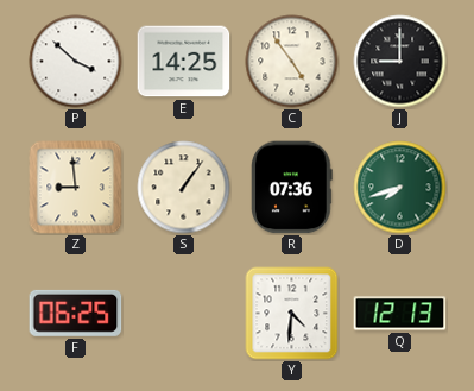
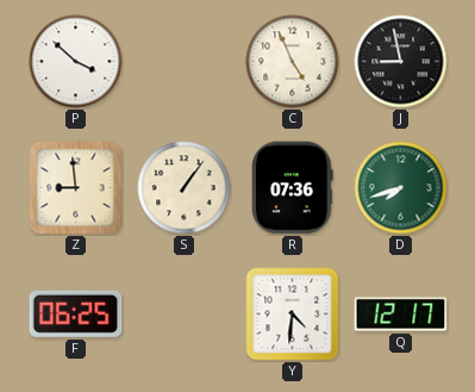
E: 14:25 -> none
C: 4:54 -> 4:56
J: 9:00 -> 8:58
Q: 12:13 -> 12:17
